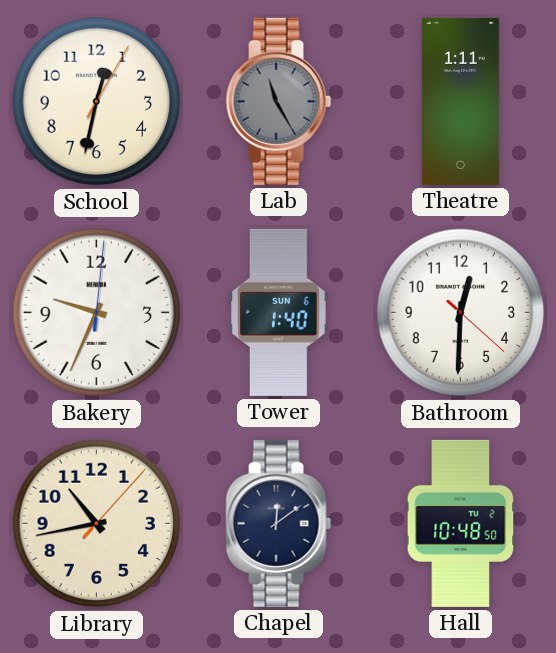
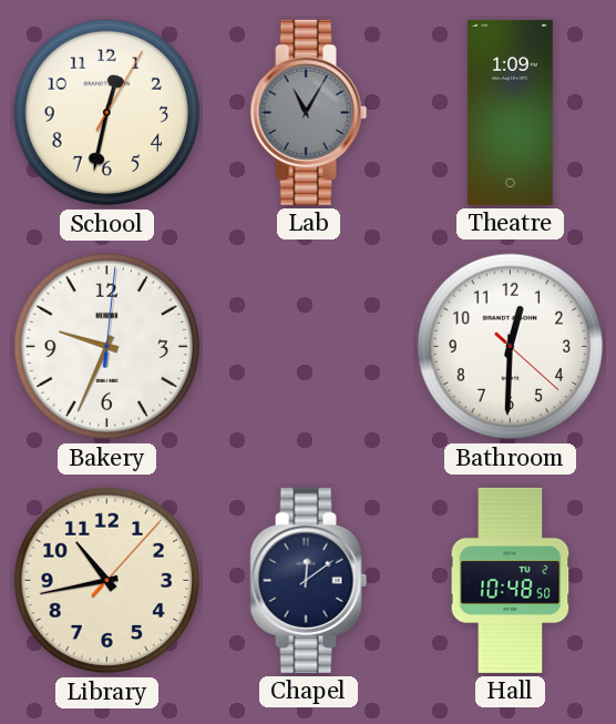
Lab: 11:25 -> 11:05
Theatre: 1:11 -> 1:09
Tower: 1:40 -> none
